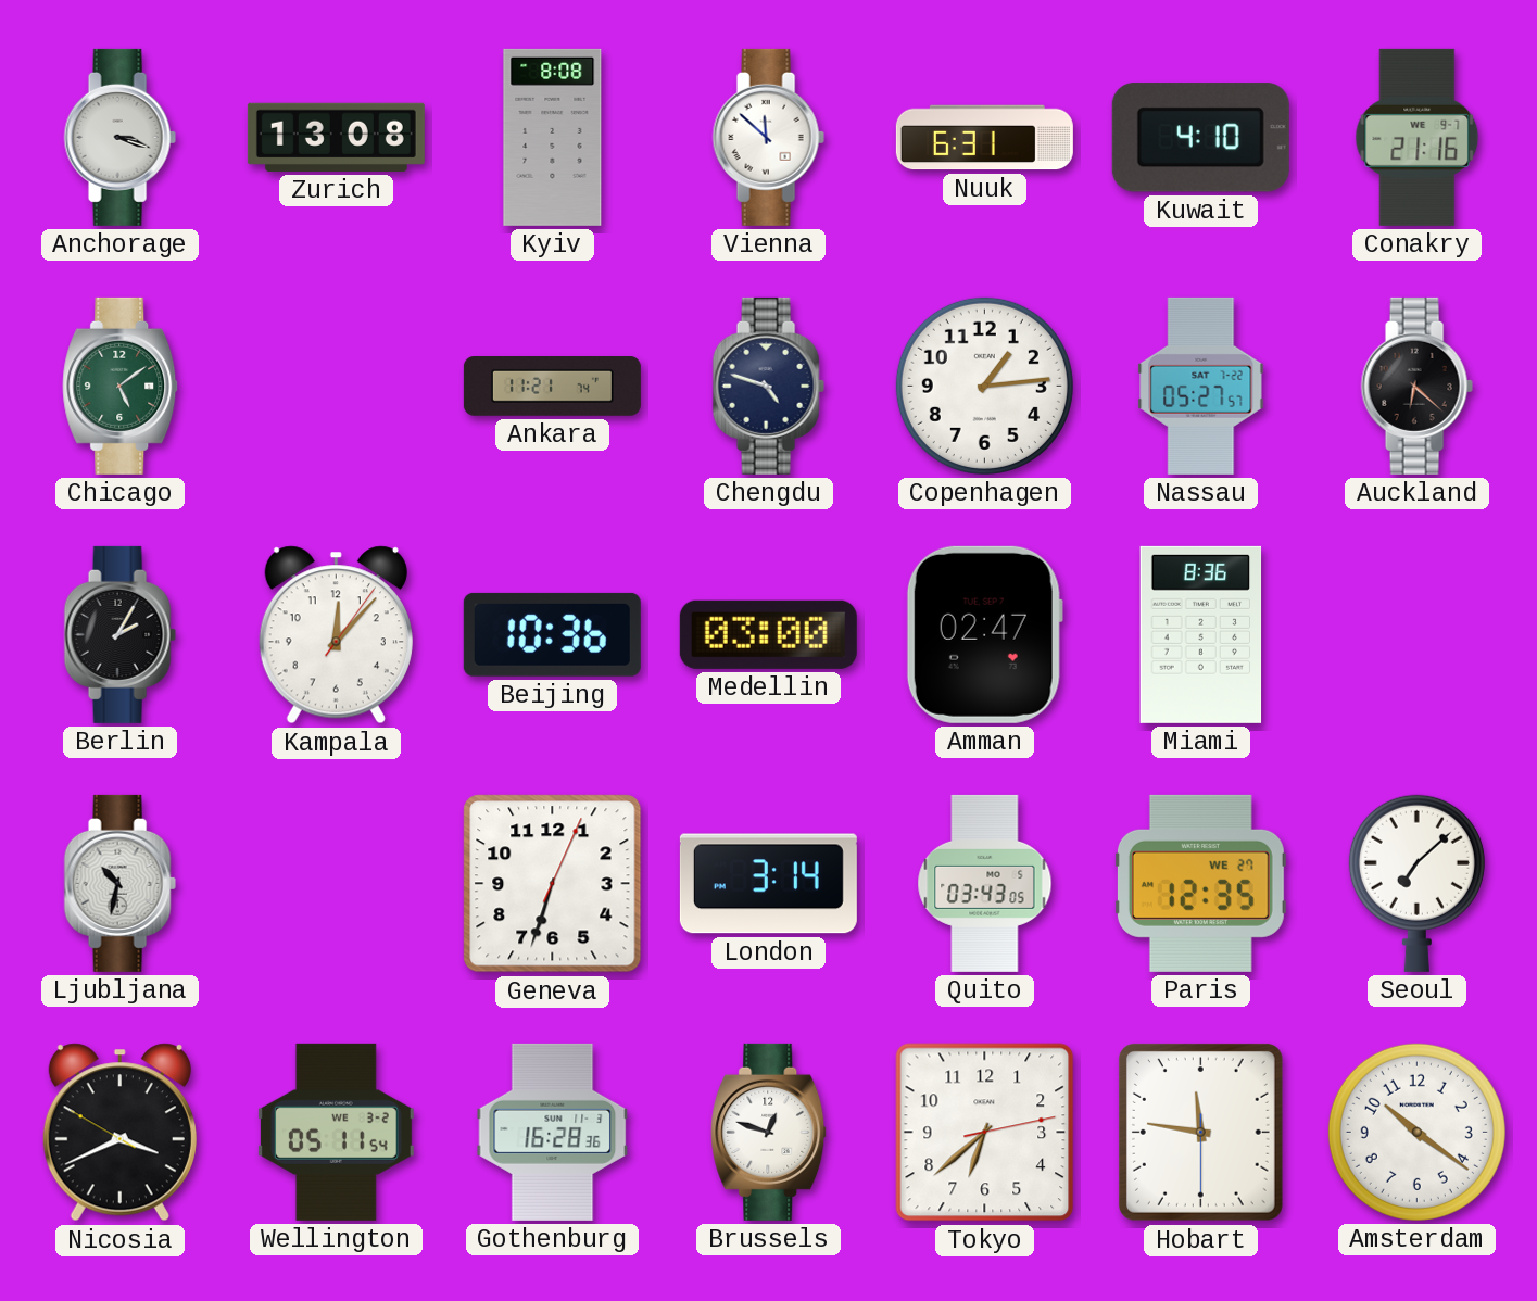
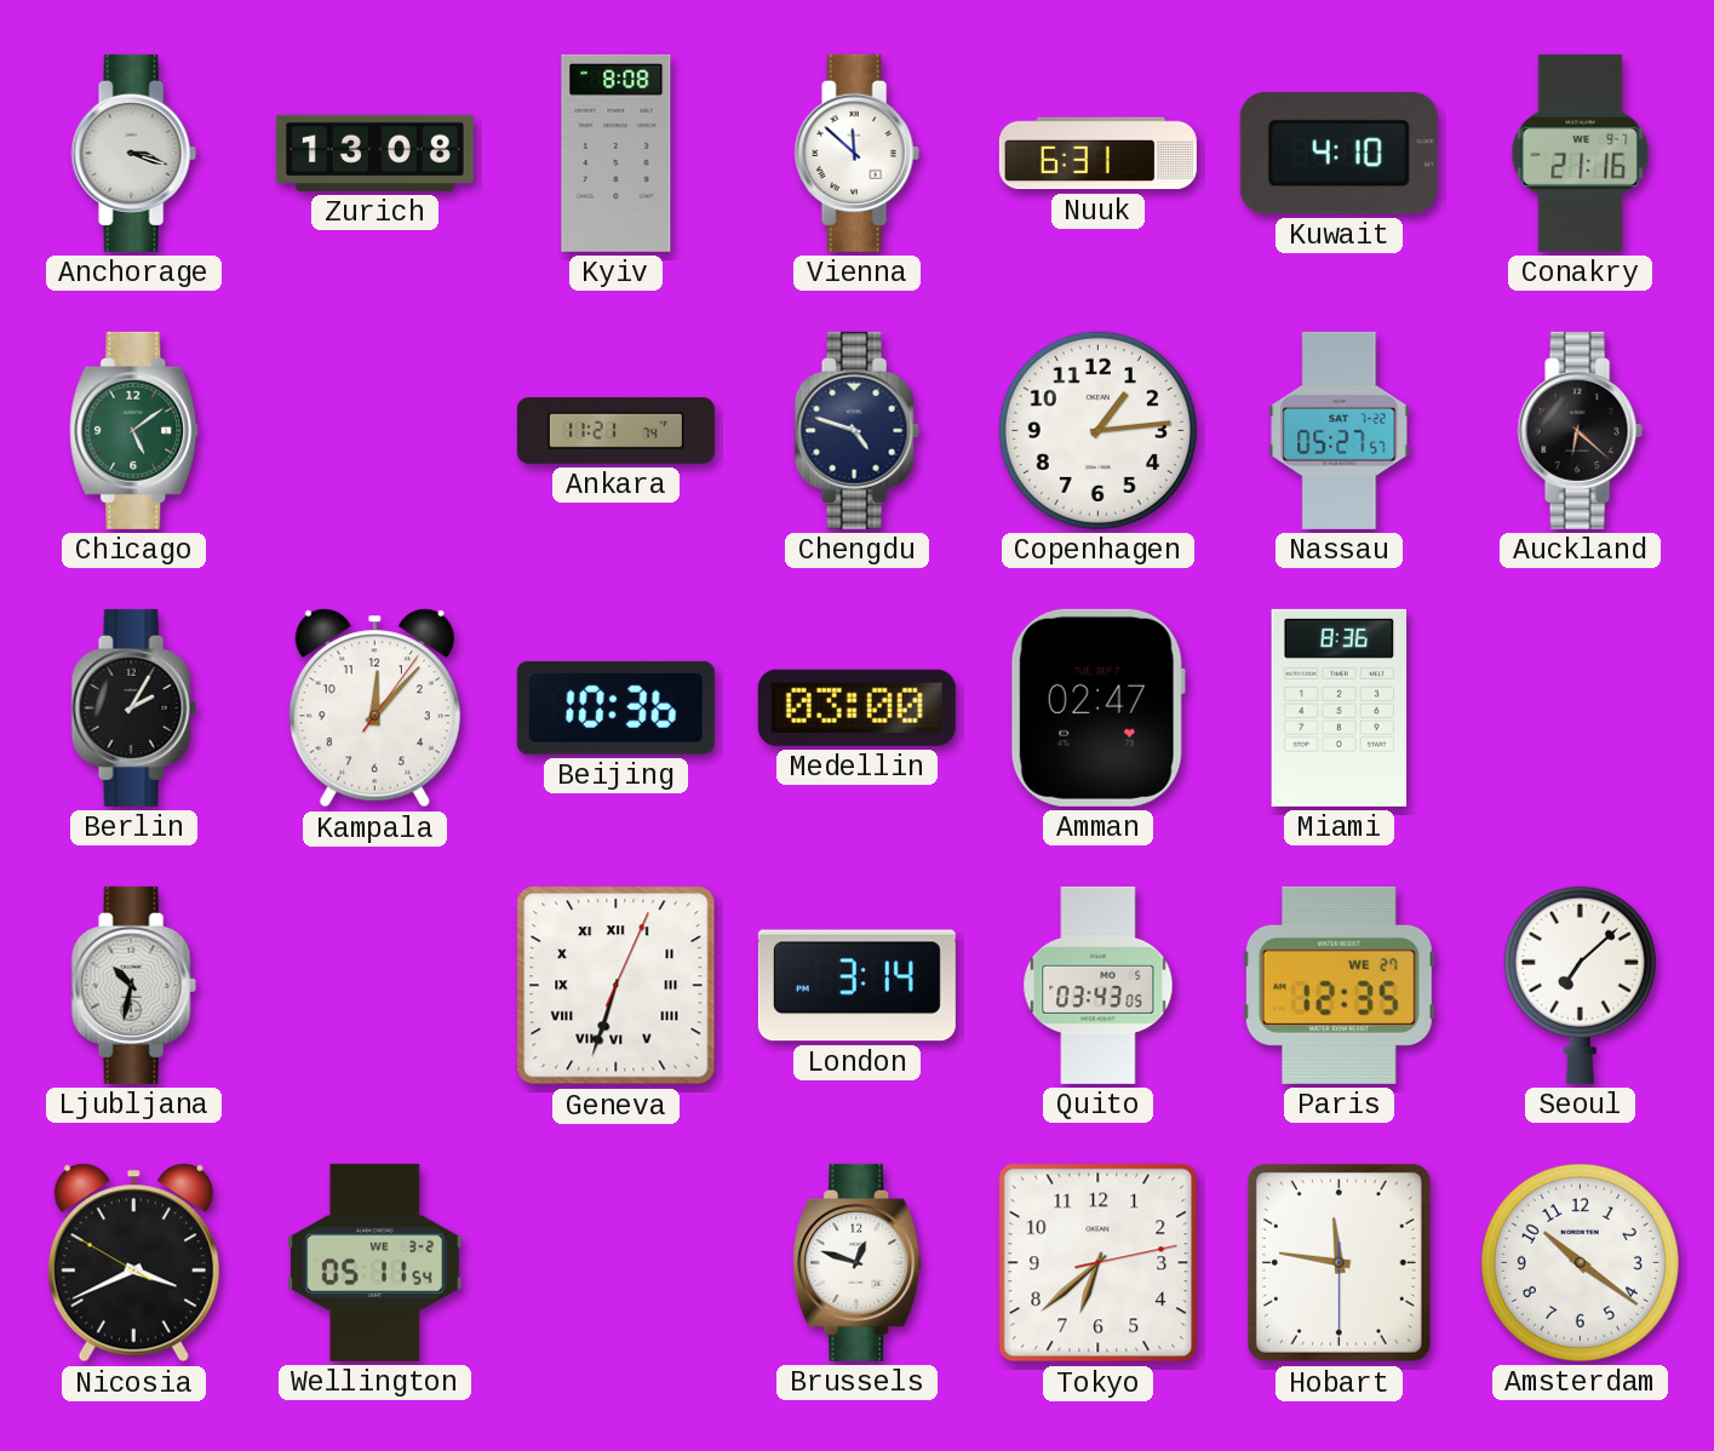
Geneva numerals: Arabic -> Roman
Gothenburg: 16:28 -> none
